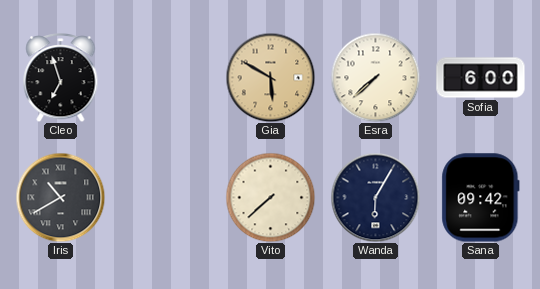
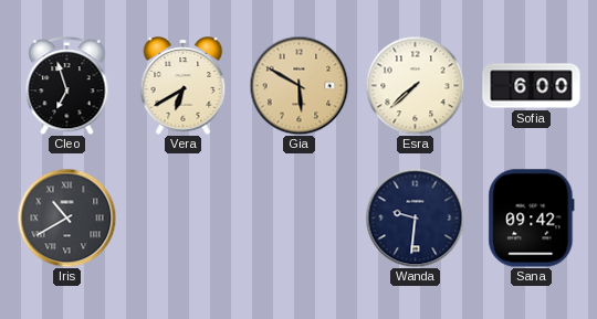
Vera: none -> 6:40
Vito: 7:38 -> none
Wanda: 6:05 -> 9:31
